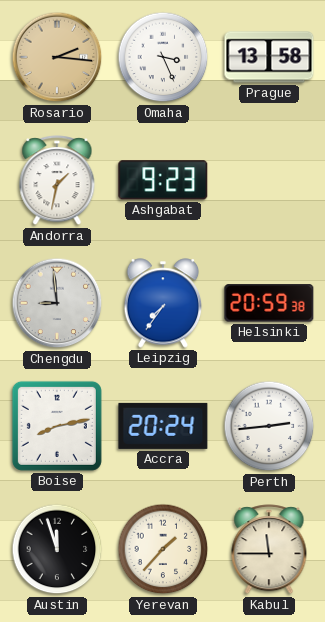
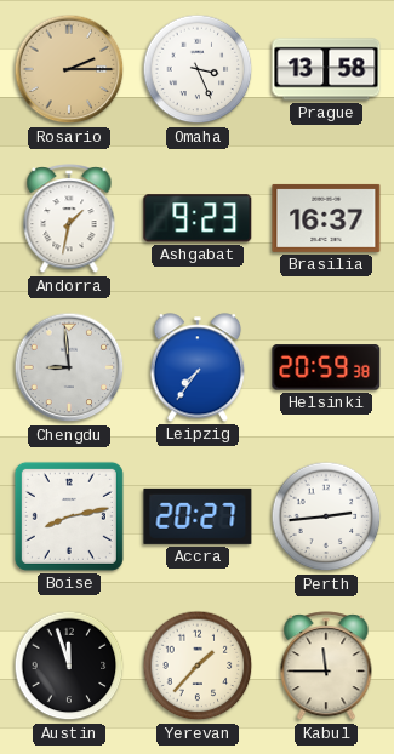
Rosario: 2:16 -> 2:15
Brasilia: none -> 16:37
Accra: 20:24 -> 20:27
